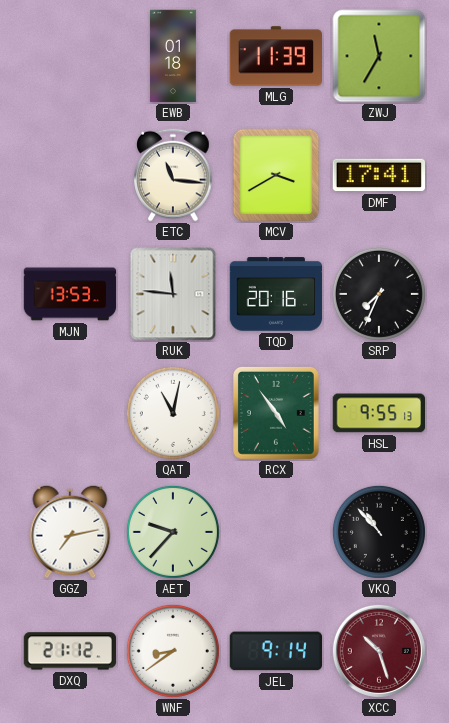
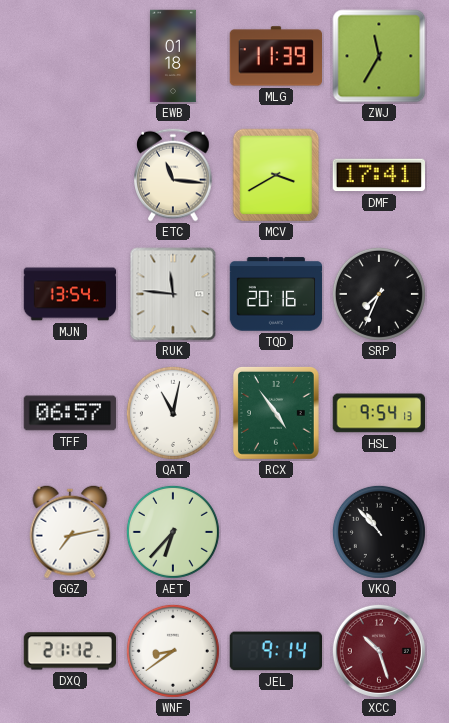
MJN: 13:53 -> 13:54
TFF: none -> 06:57
HSL: 9:55 -> 9:54
AET: 9:37 -> 6:37
